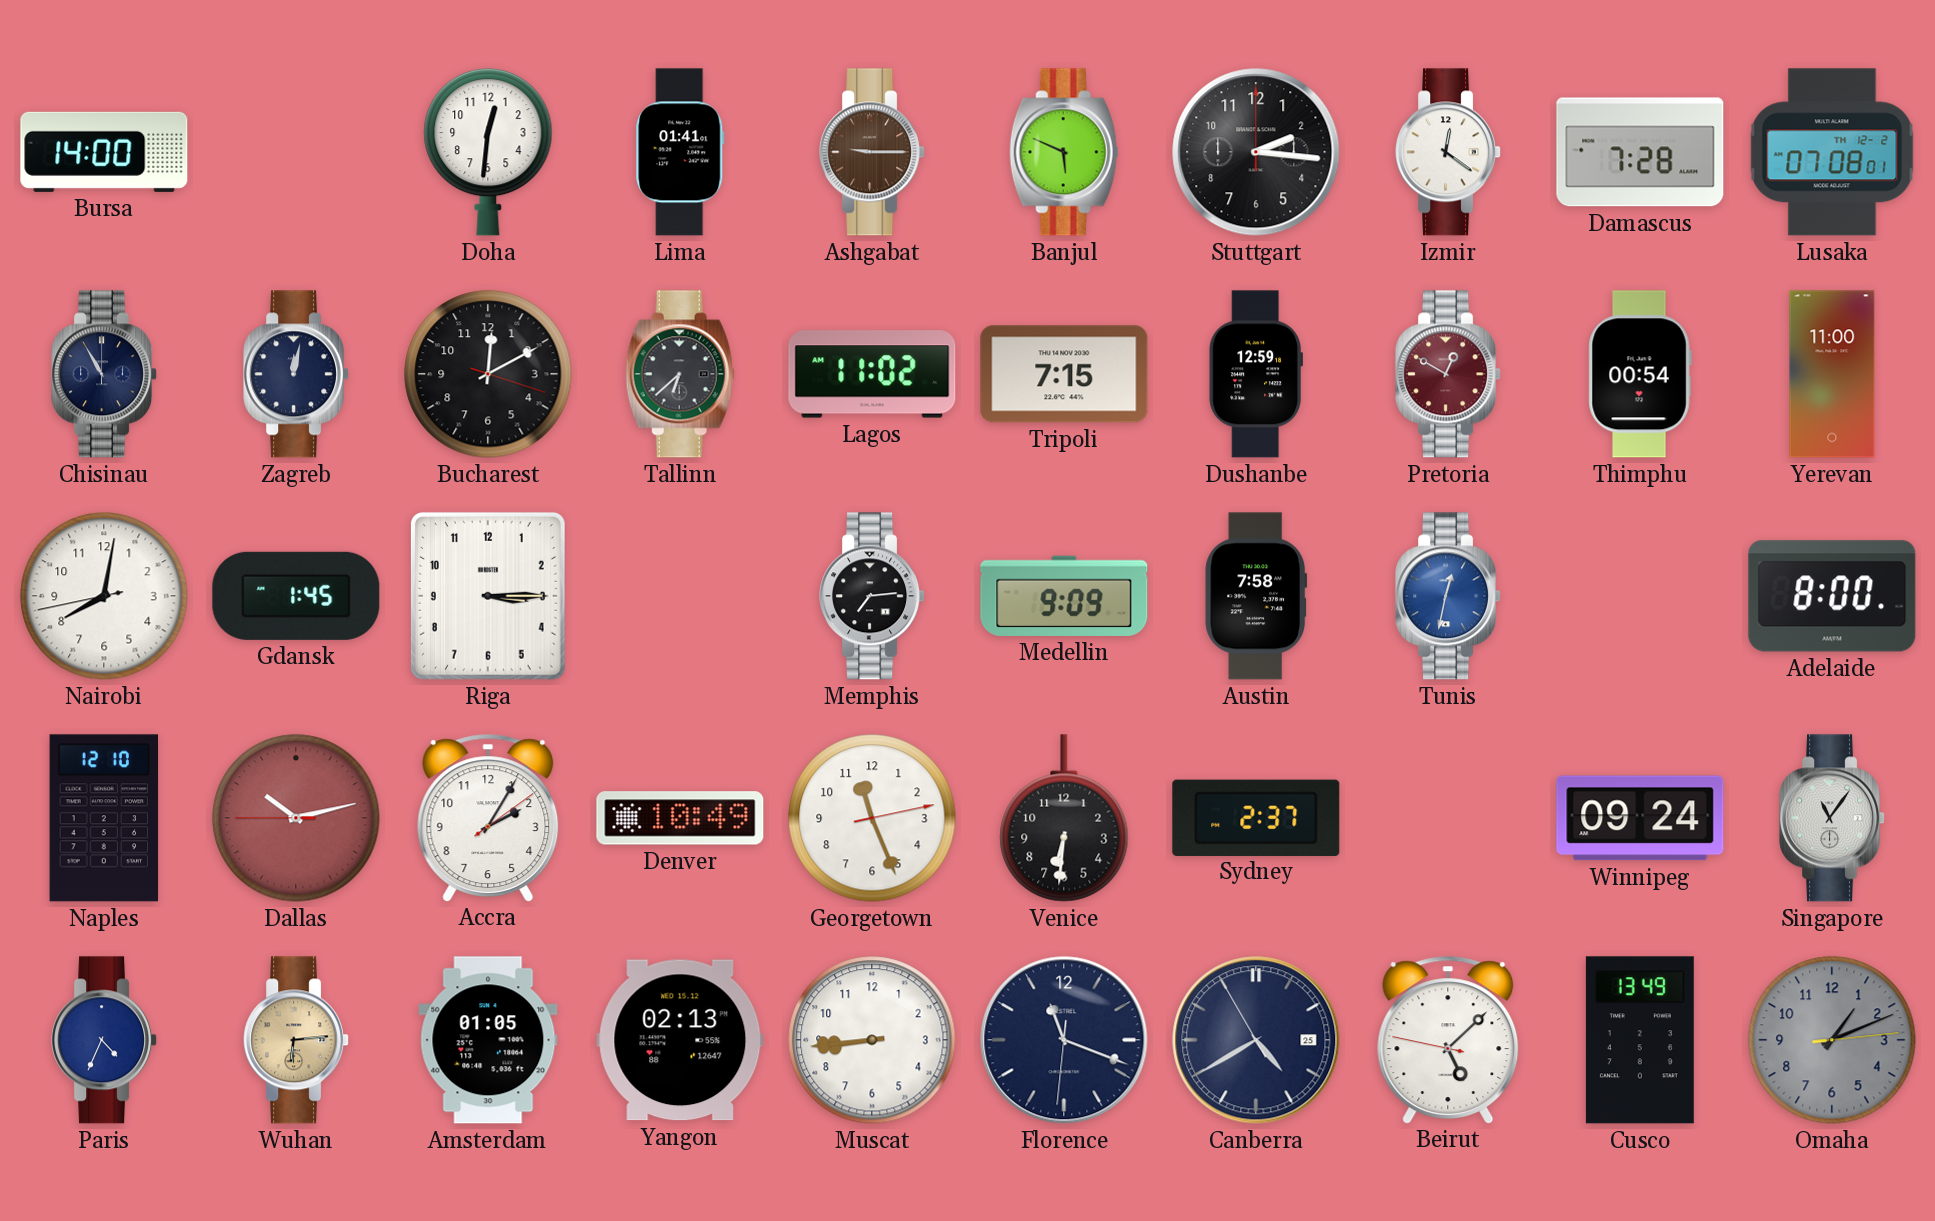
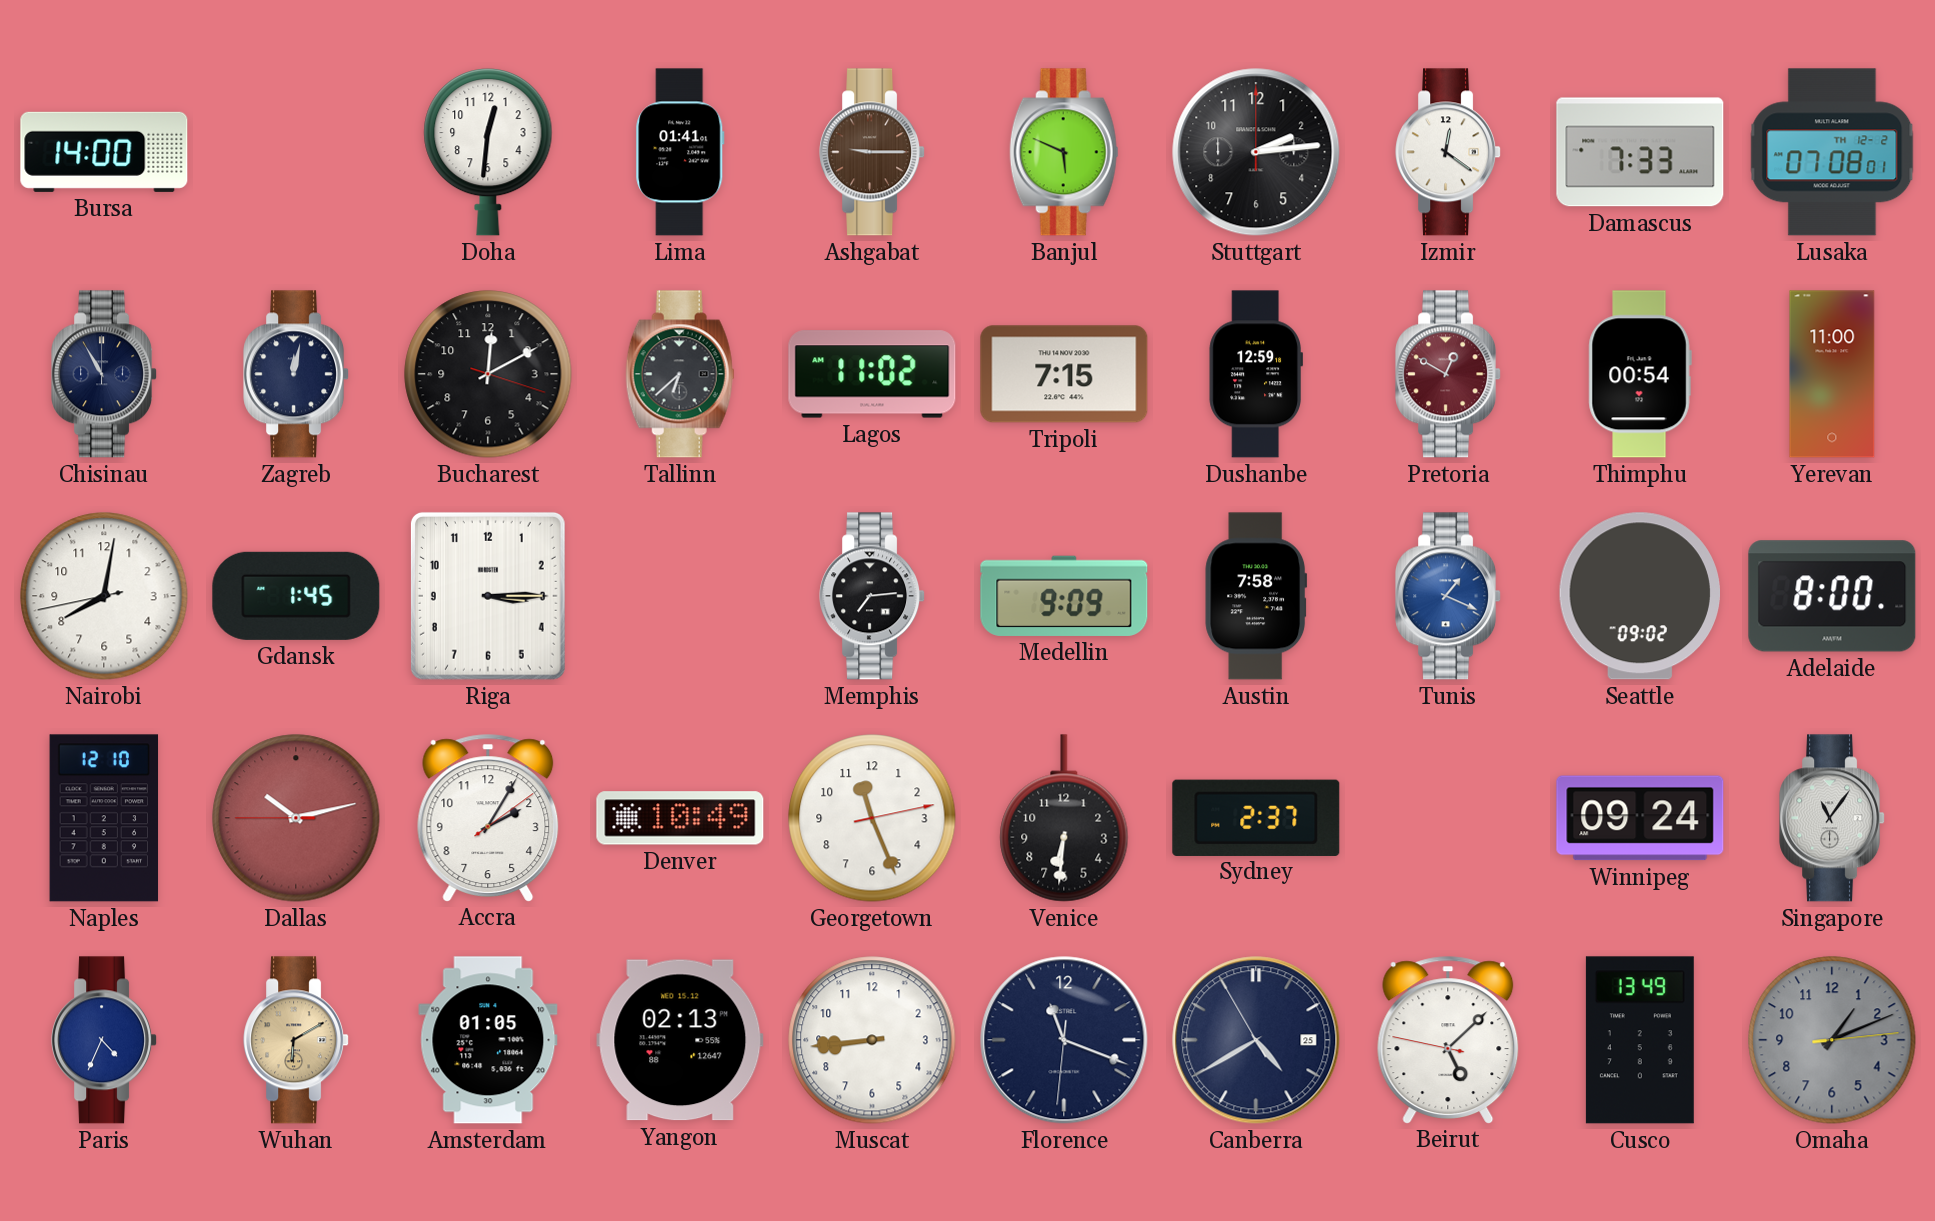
Stuttgart: 2:16 -> 2:14
Damascus: 7:28 -> 7:33
Tunis: 12:32 -> 1:19
Seattle: none -> 09:02
Wuhan: 6:14 -> 6:10
